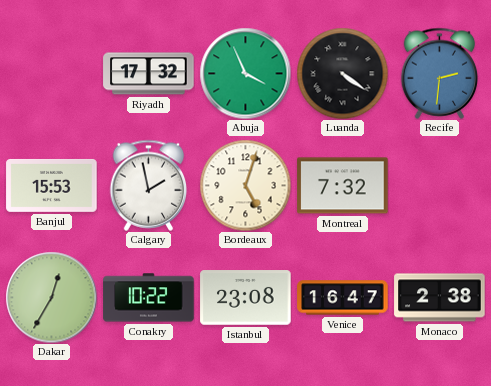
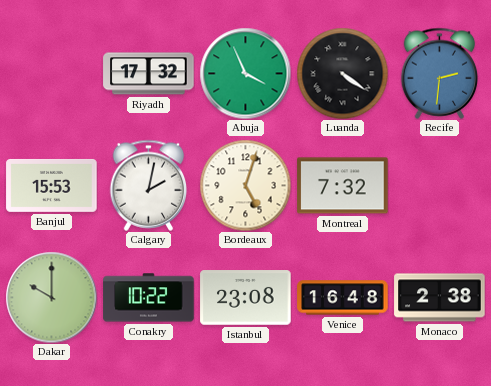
Calgary: 1:58 -> 2:02
Dakar: 12:35 -> 10:00
Venice: 16:47 -> 16:48
